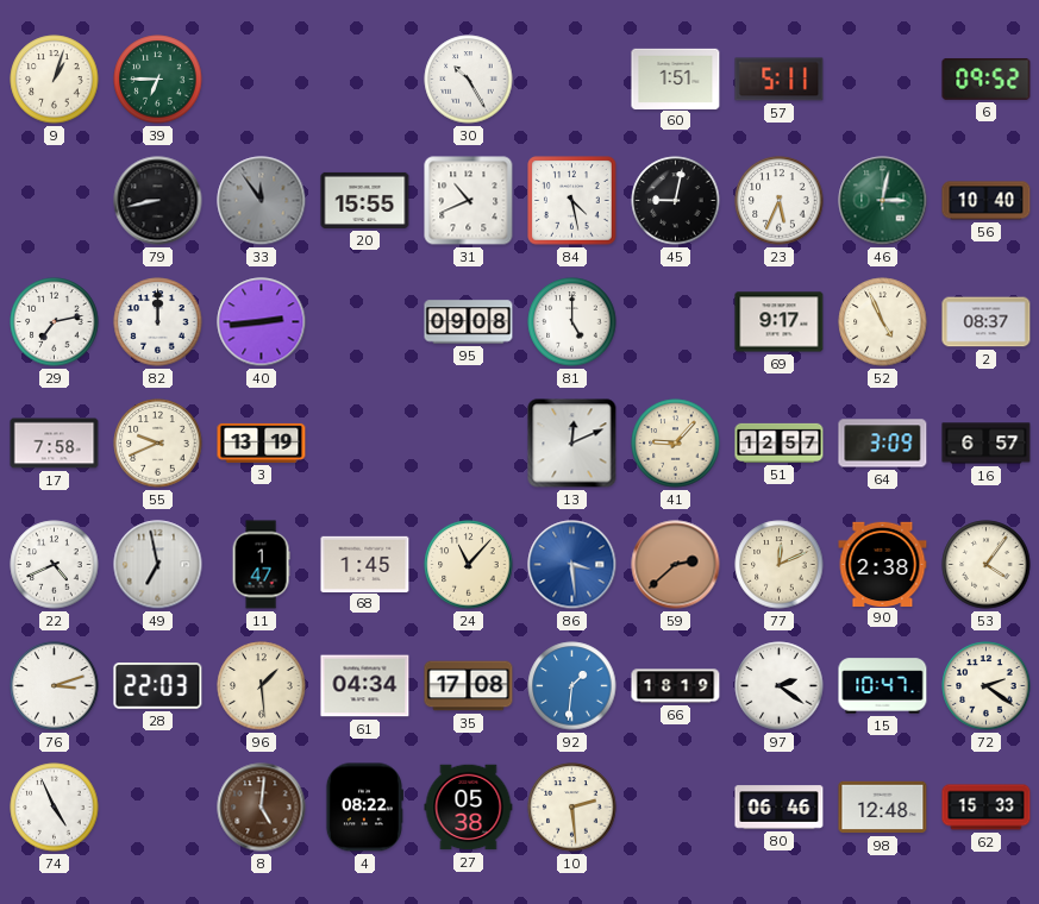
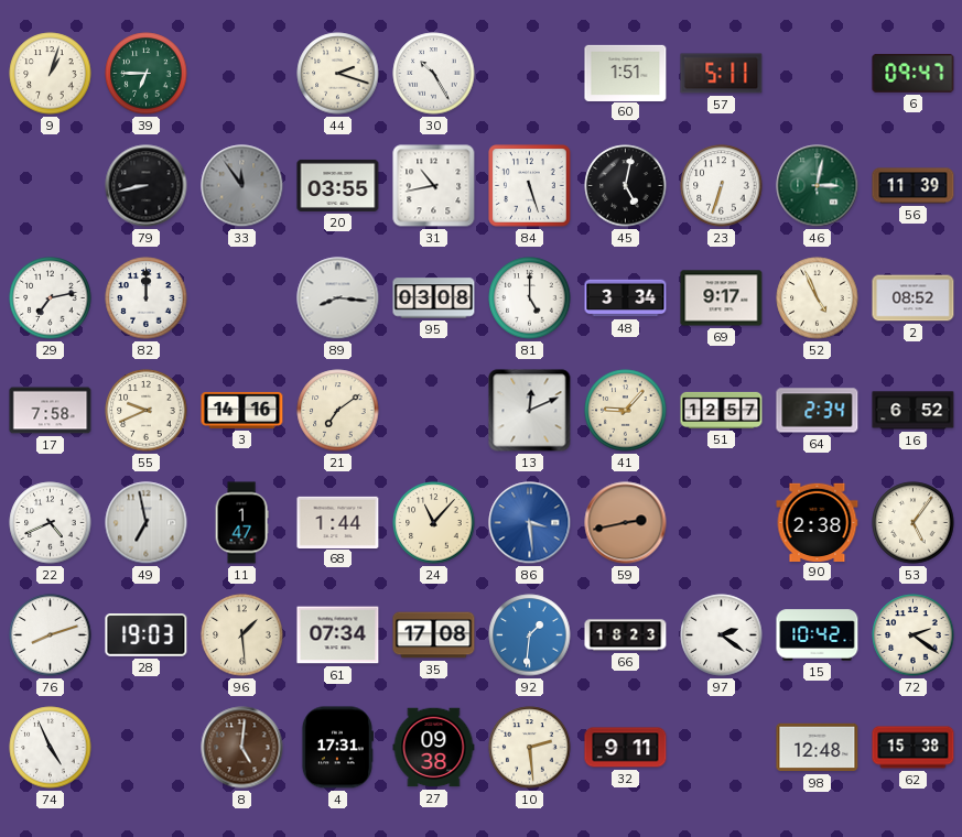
44: none -> 2:18
6: 09:52 -> 09:47
20: 15:55 -> 03:55
31: 10:41 -> 10:43
84: 4:28 -> 5:27
45: 9:02 -> 5:02
23: 5:34 -> 6:33
56: 10:40 -> 11:39
40: 2:44 -> none
89: none -> 8:16
95: 09:08 -> 03:08
48: none -> 3:34
2: 08:37 -> 08:52
3: 13:19 -> 14:16
21: none -> 7:09
64: 3:09 -> 2:34
16: 6:57 -> 6:52
68: 1:45 -> 1:44
59: 2:38 -> 2:43
77: 12:11 -> none
53: 4:06 -> 5:06
76: 3:12 -> 8:12
28: 22:03 -> 19:03
61: 04:34 -> 07:34
66: 18:19 -> 18:23
15: 10:47 -> 10:42
4: 08:22 -> 17:31
27: 05:38 -> 09:38
32: none -> 9:11
80: 06:46 -> none
62: 15:33 -> 15:38
